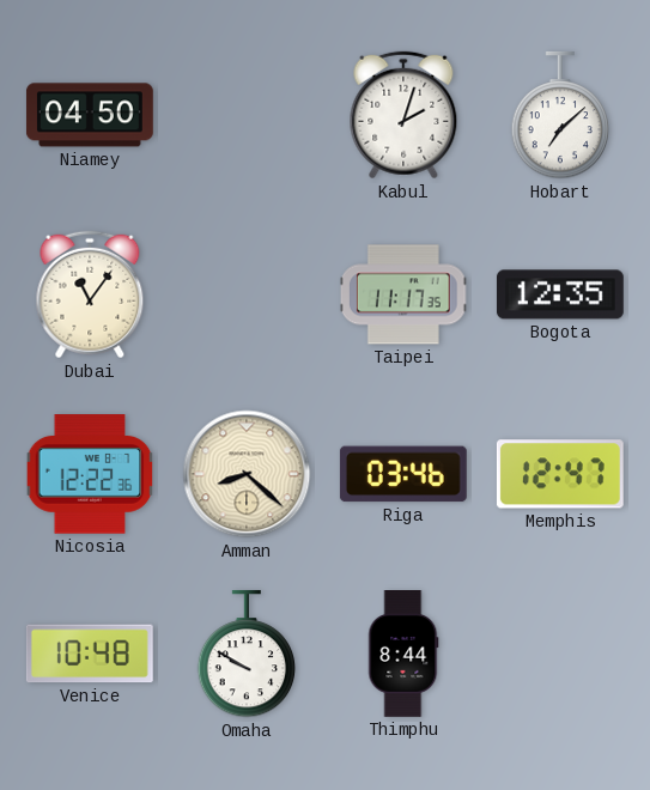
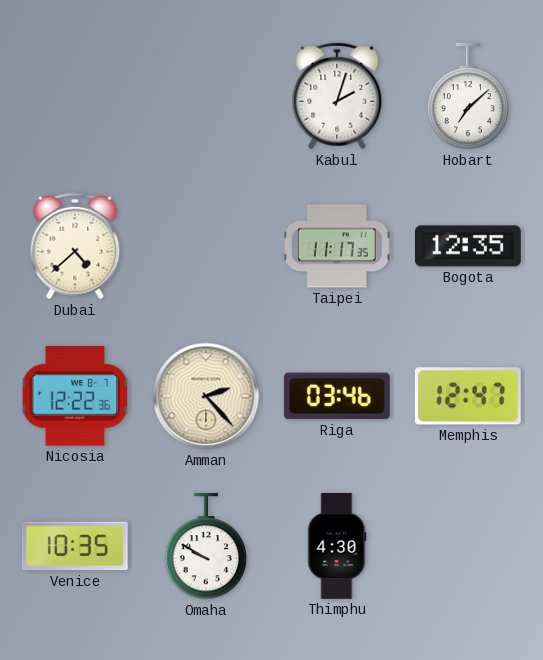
Niamey: 04:50 -> none
Dubai: 11:06 -> 4:38
Amman: 8:22 -> 2:23
Venice: 10:48 -> 10:35
Thimphu: 8:44 -> 4:30
